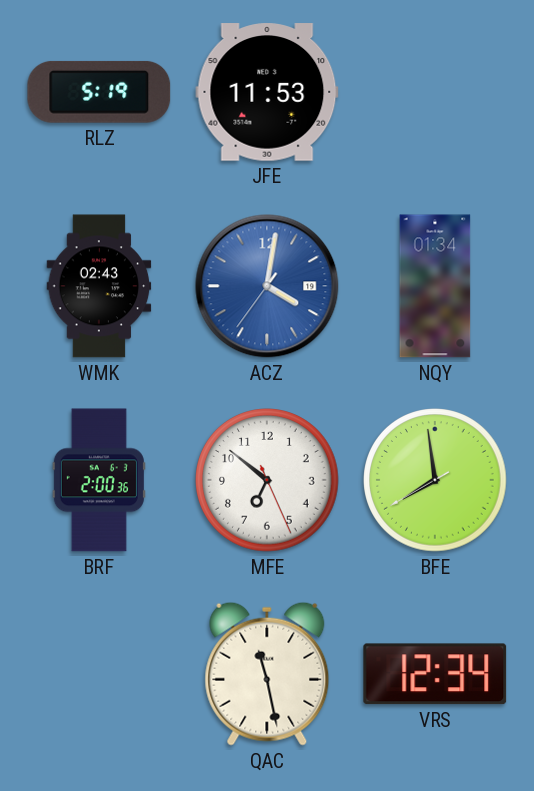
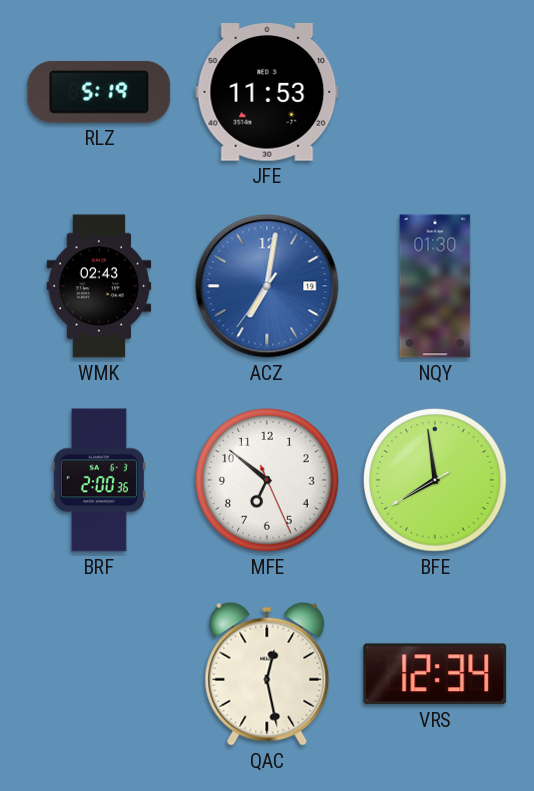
ACZ: 4:01 -> 7:01
NQY: 01:34 -> 01:30
QAC: 11:28 -> 12:28
